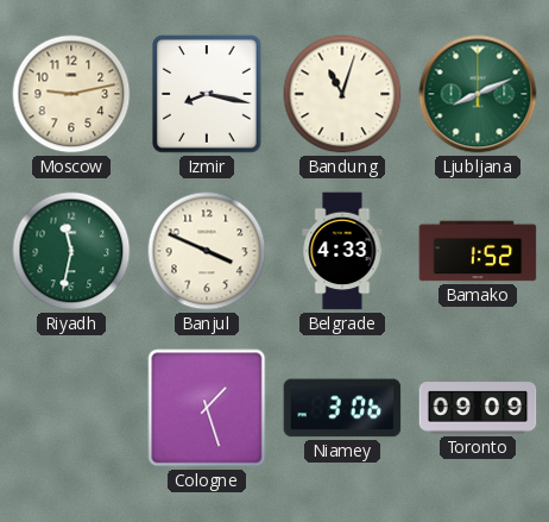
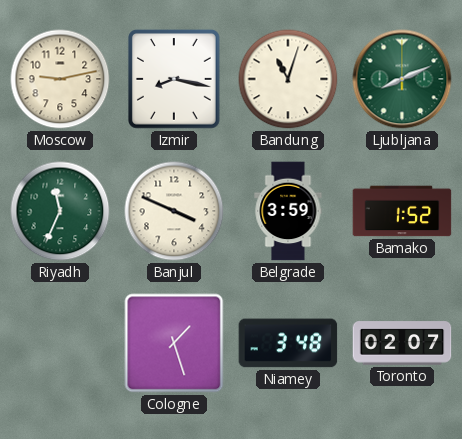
Riyadh: 11:32 -> 11:34
Belgrade: 4:33 -> 3:59
Niamey: 3:06 -> 3:48
Toronto: 09:09 -> 02:07
